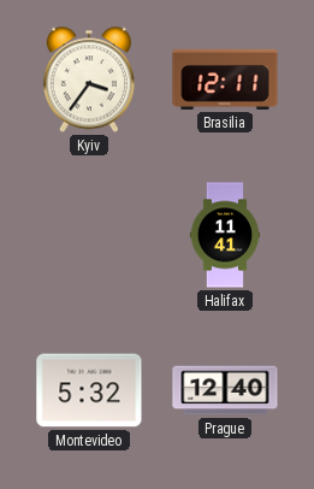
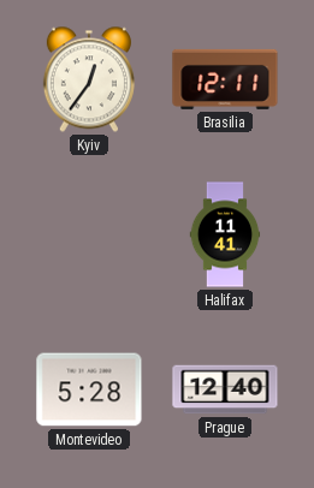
Kyiv: 3:36 -> 12:36
Montevideo: 5:32 -> 5:28
